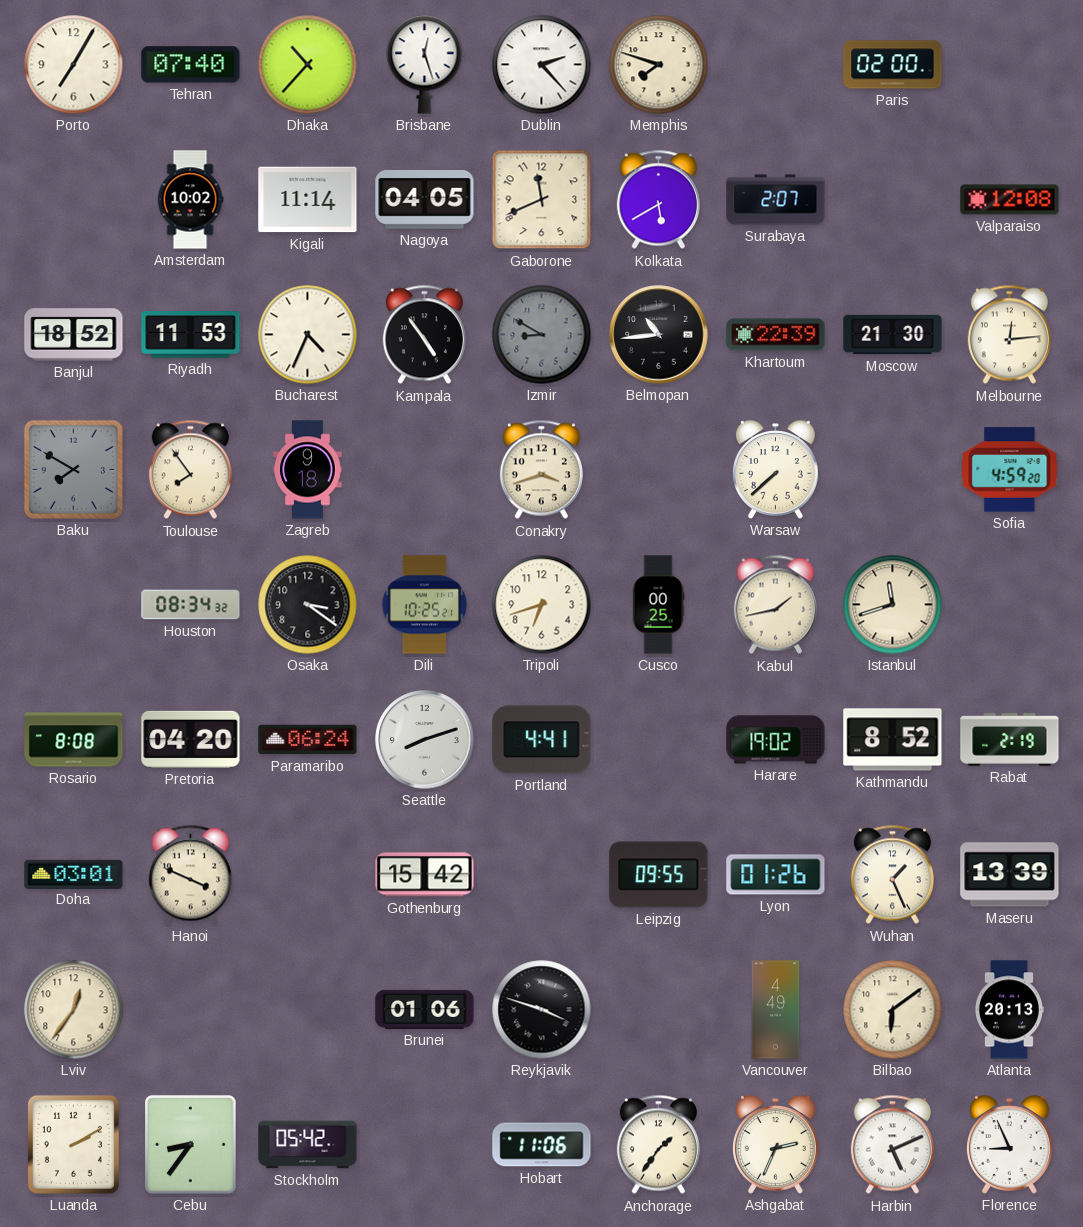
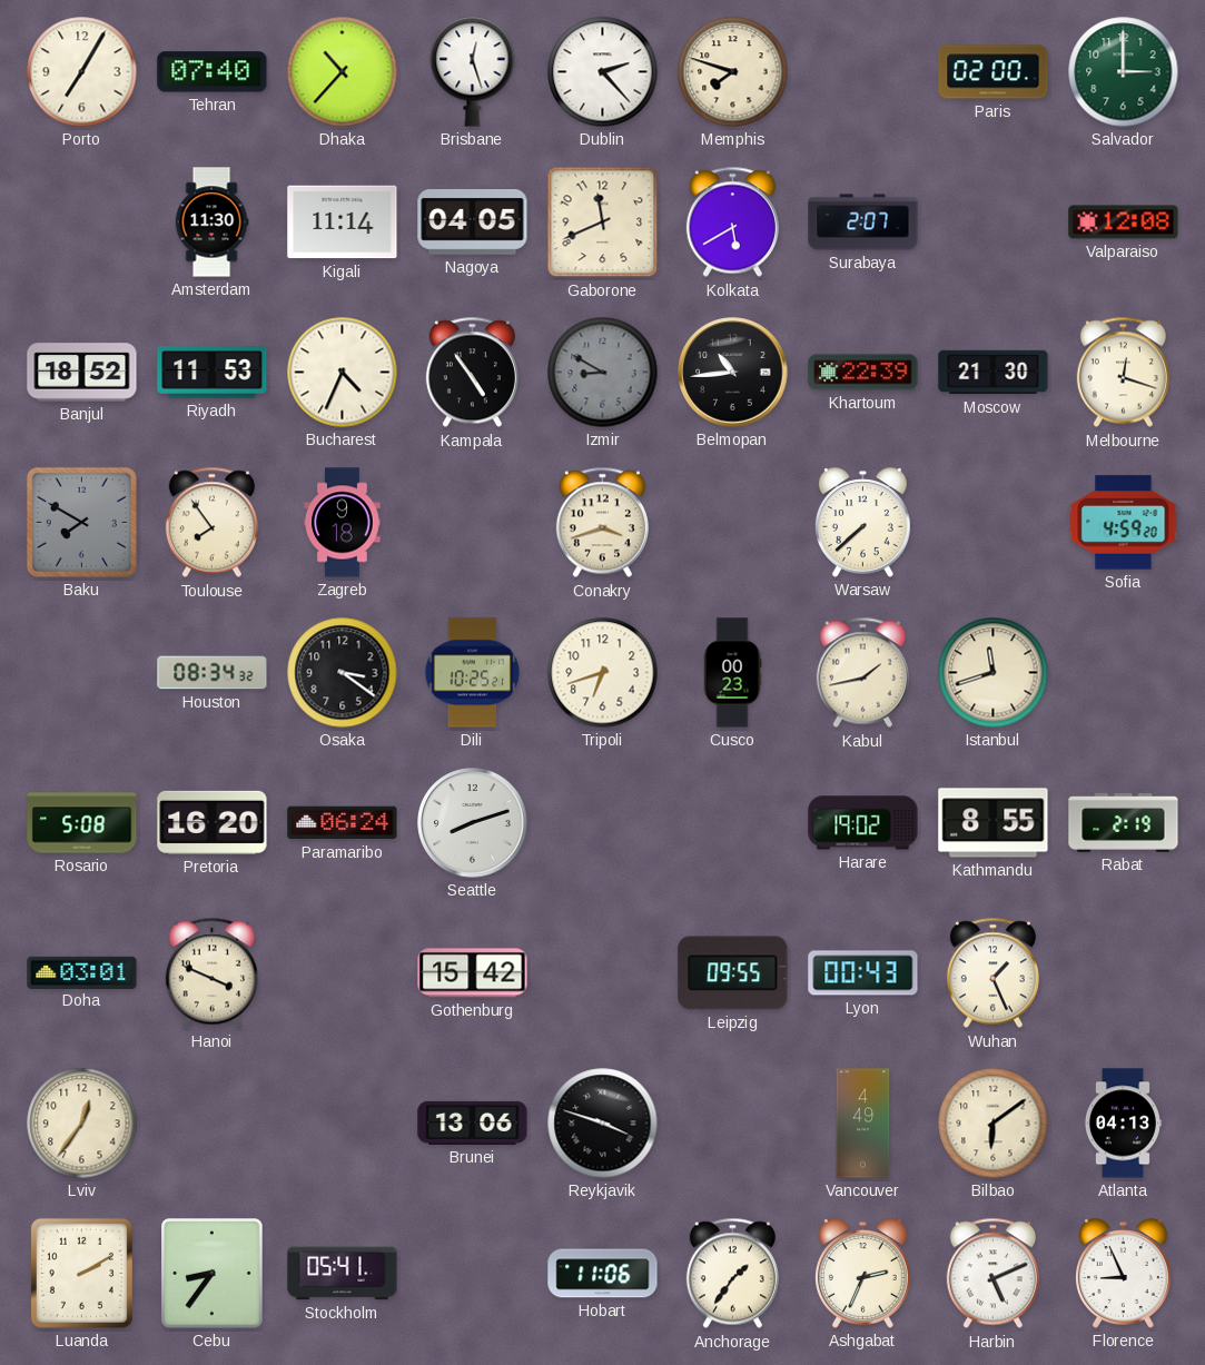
Salvador: none -> 3:00
Amsterdam: 10:02 -> 11:30
Melbourne: 12:14 -> 12:18
Cusco: 00:25 -> 00:23
Rosario: 8:08 -> 5:08
Pretoria: 04:20 -> 16:20
Portland: 4:41 -> none
Kathmandu: 8:52 -> 8:55
Lyon: 01:26 -> 00:43
Maseru: 13:39 -> none
Brunei: 01:06 -> 13:06
Atlanta: 20:13 -> 04:13
Stockholm: 05:42 -> 05:41
